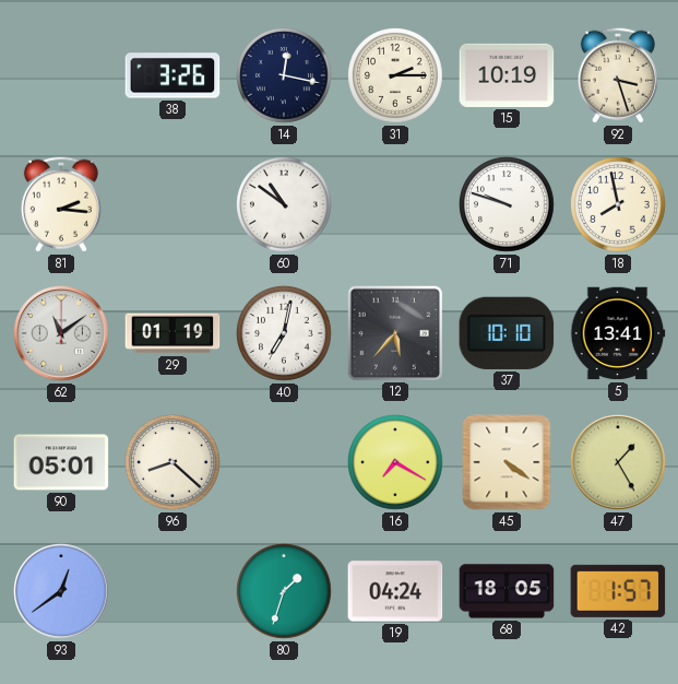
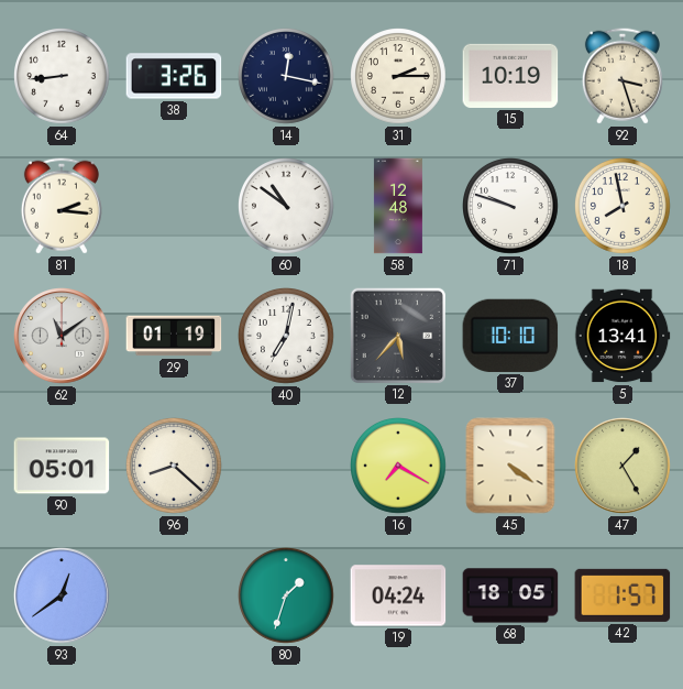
64: none -> 8:44
58: none -> 12:48
